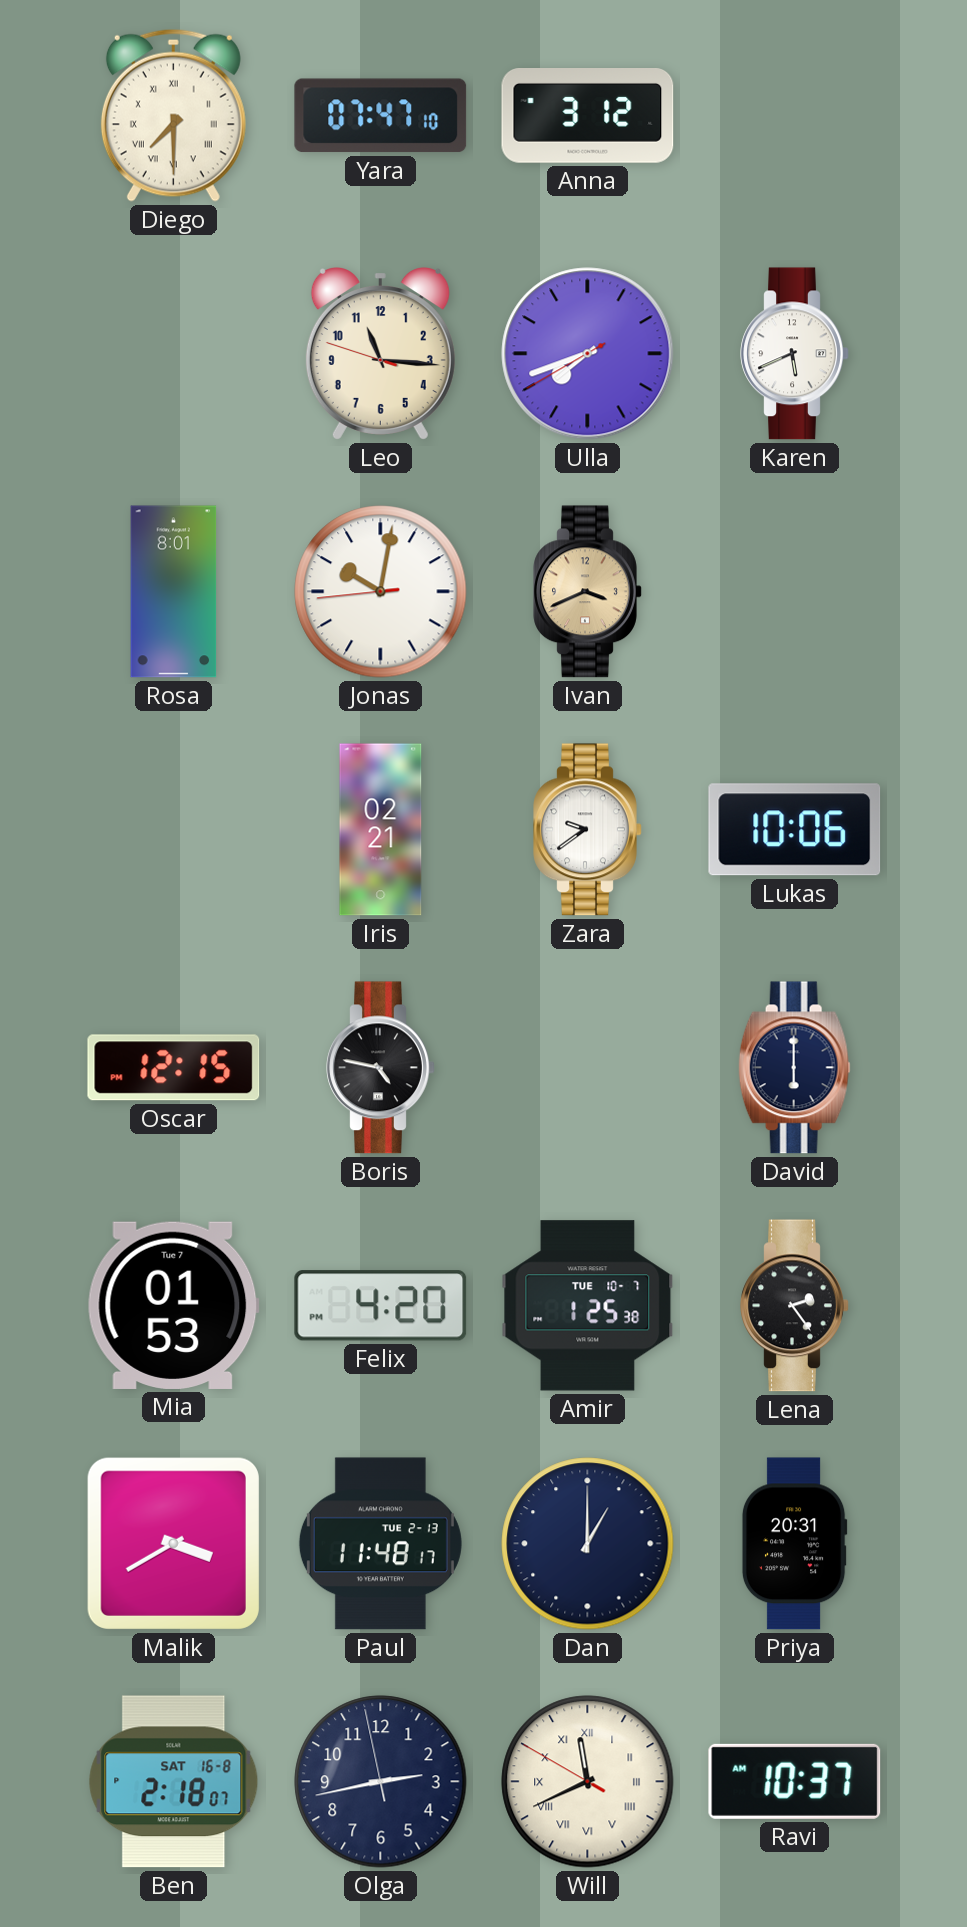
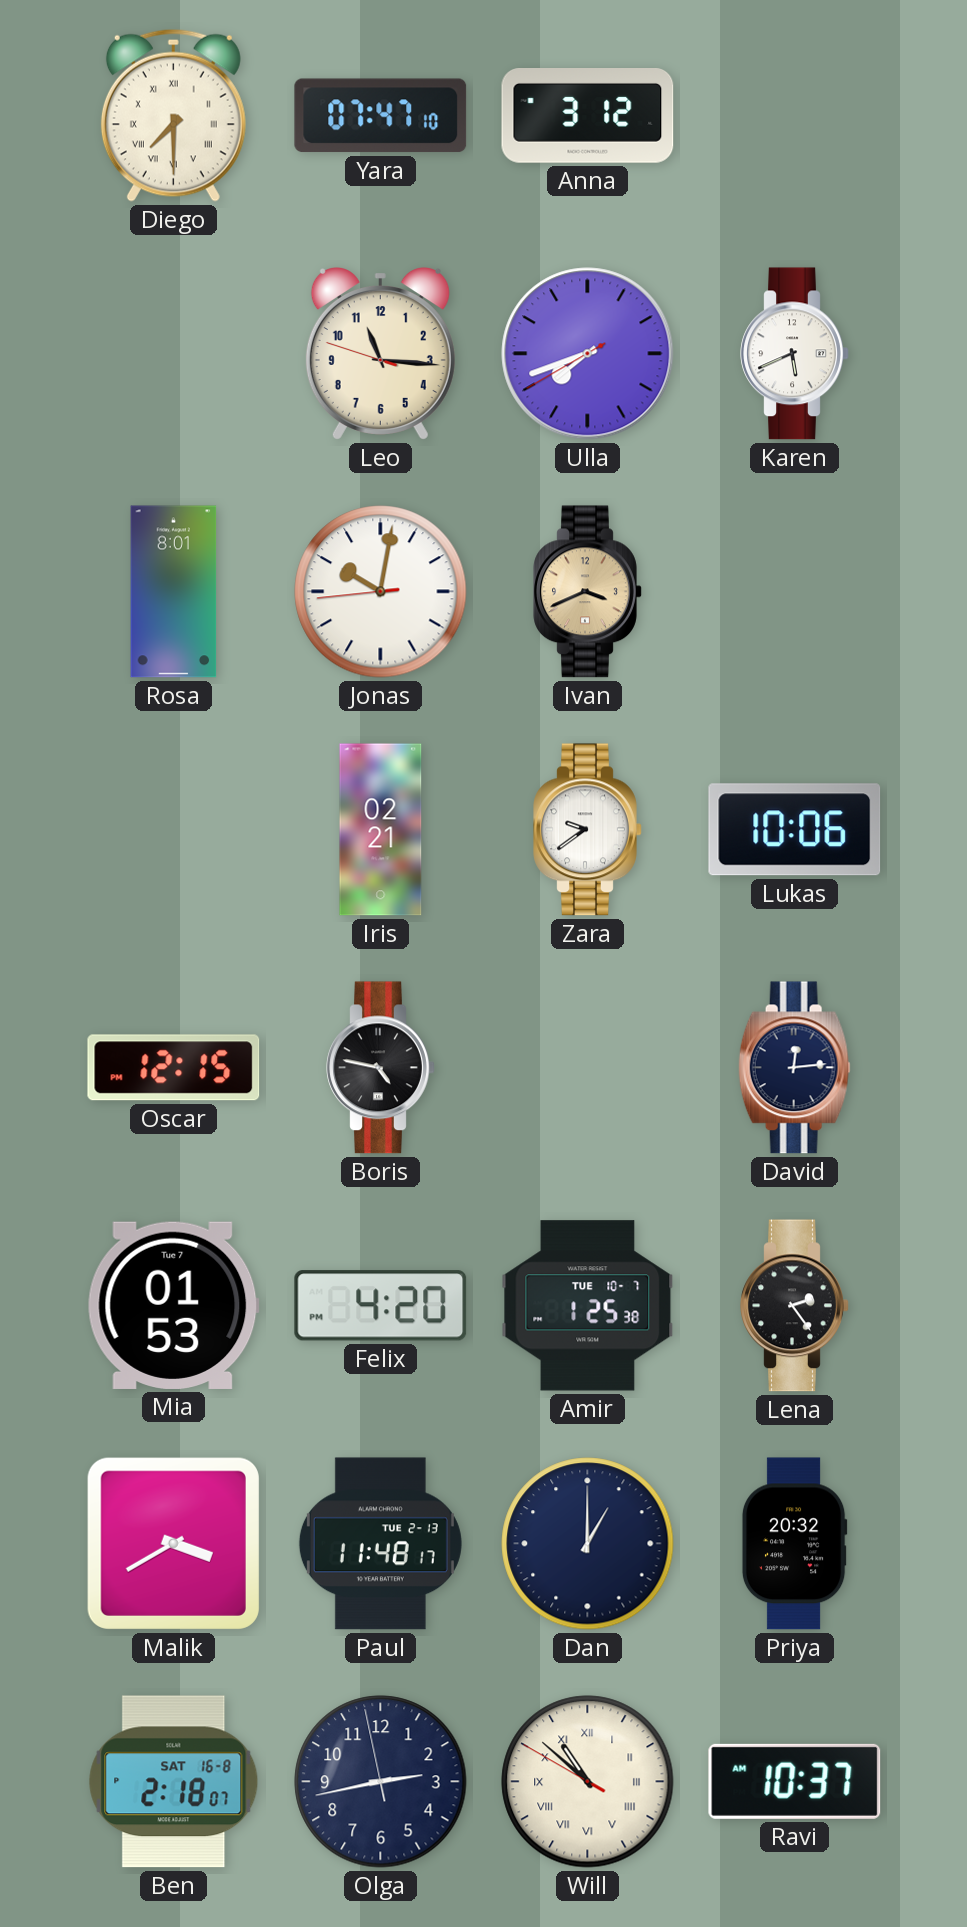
David: 6:00 -> 12:14
Priya: 20:31 -> 20:32
Will: 11:40 -> 10:51
